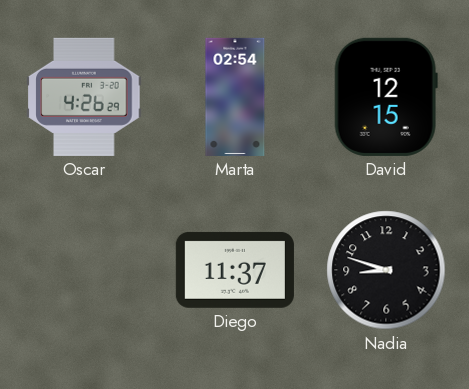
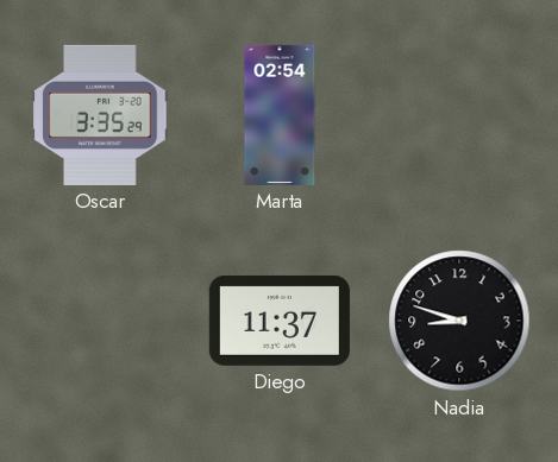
Oscar: 4:26 -> 3:35
David: 12:15 -> none
